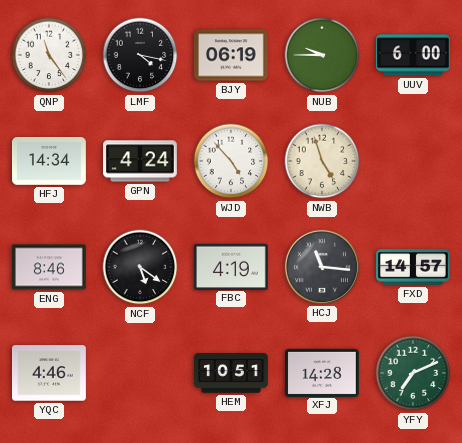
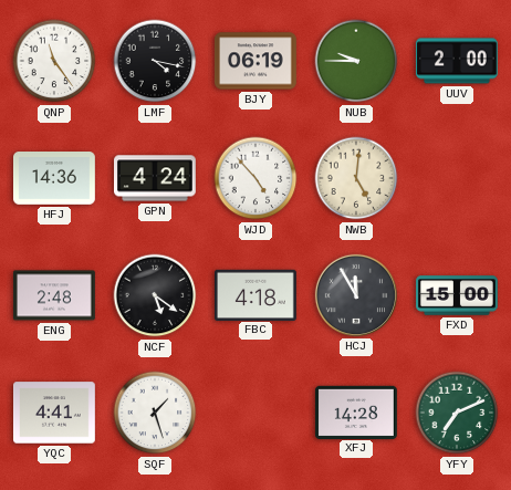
UUV: 6:00 -> 2:00
HFJ: 14:34 -> 14:36
NWB: 4:57 -> 5:01
ENG: 8:46 -> 2:48
FBC: 4:19 -> 4:18
HCJ: 11:16 -> 11:55
FXD: 14:57 -> 15:00
YQC: 4:46 -> 4:41
SQF: none -> 1:27
HEM: 10:51 -> none
